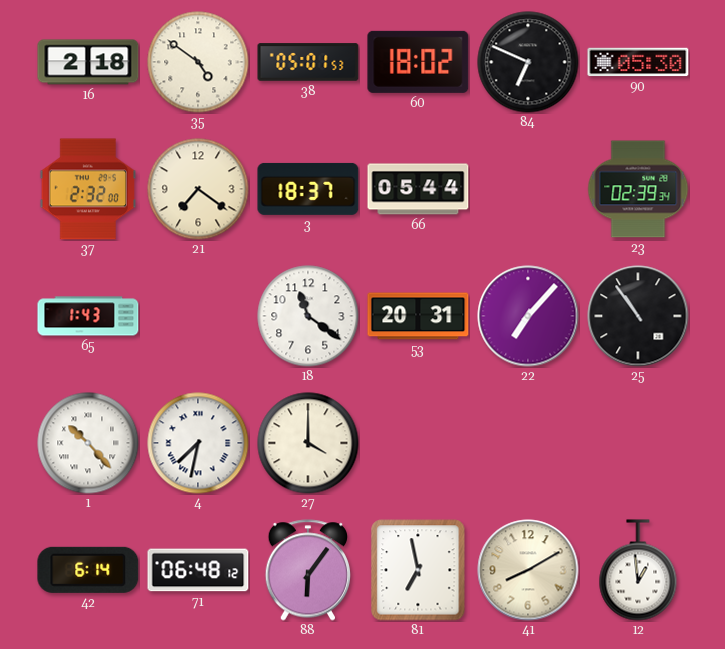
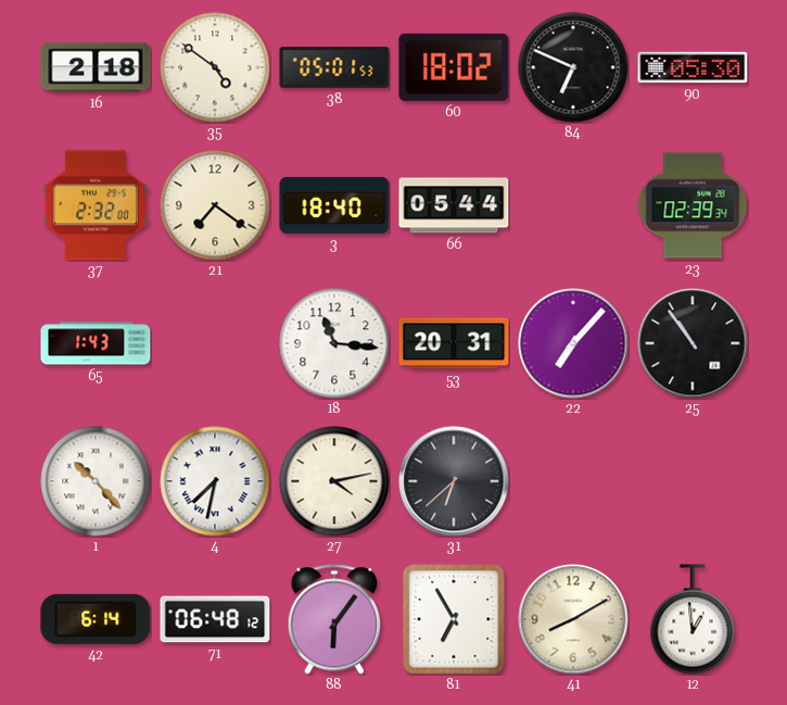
3: 18:37 -> 18:40
18: 11:21 -> 11:16
27: 4:00 -> 4:13
31: none -> 6:38
81: 6:58 -> 6:55
